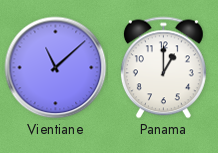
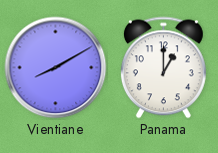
Vientiane: 11:08 -> 8:10
